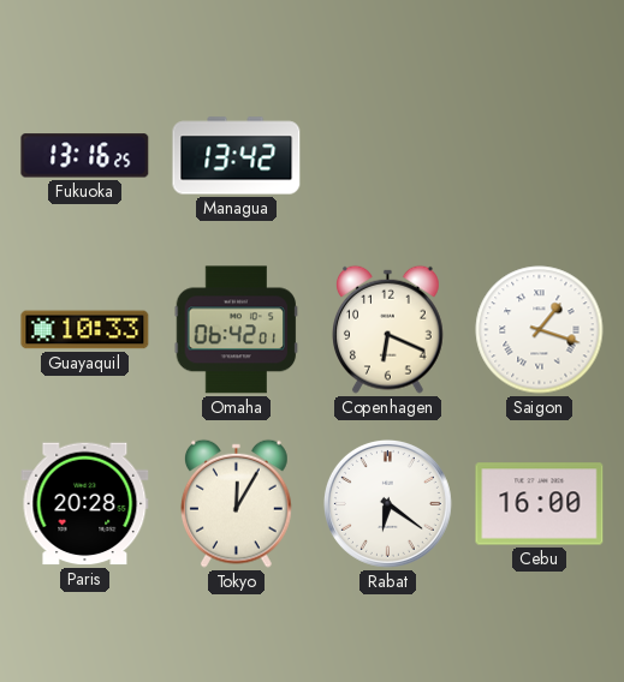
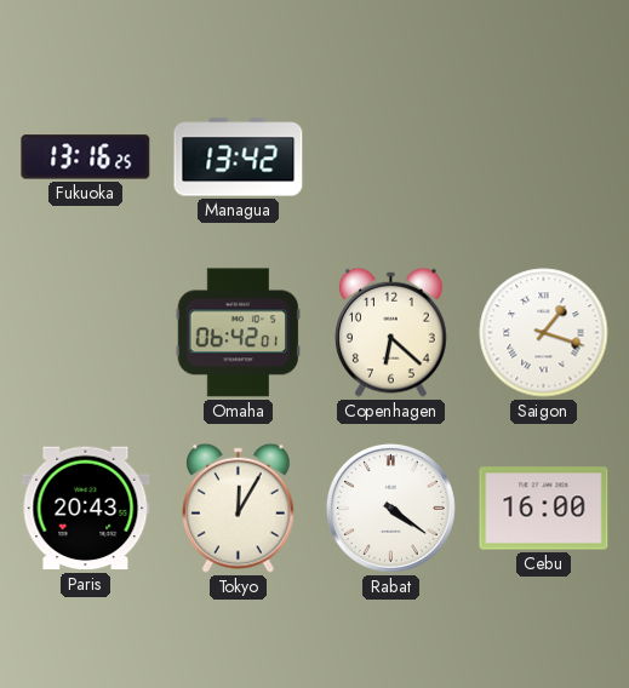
Guayaquil: 10:33 -> none
Copenhagen: 6:19 -> 6:22
Paris: 20:28 -> 20:43
Rabat: 6:21 -> 4:21
